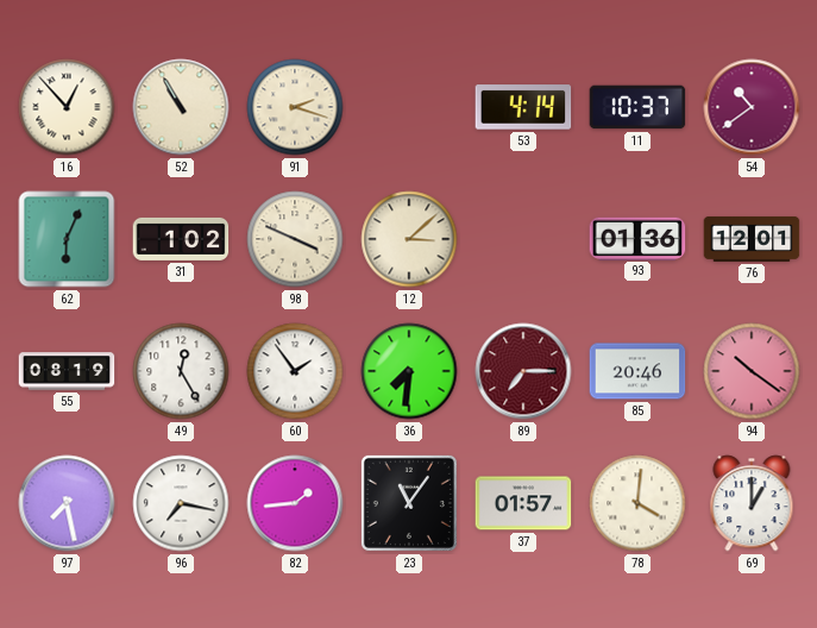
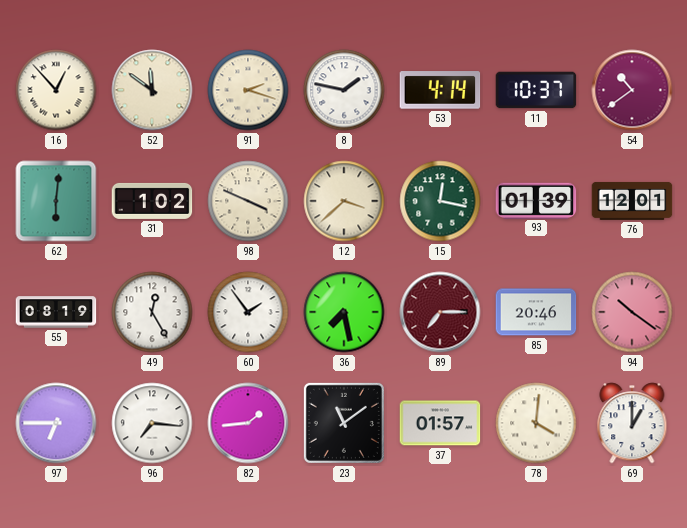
52: 10:55 -> 11:51
8: none -> 1:47
62: 6:04 -> 6:01
12: 3:08 -> 3:38
15: none -> 12:17
93: 01:36 -> 01:39
36: 7:31 -> 7:28
97: 7:28 -> 6:45
96: 7:17 -> 7:16
23: 11:06 -> 11:09
